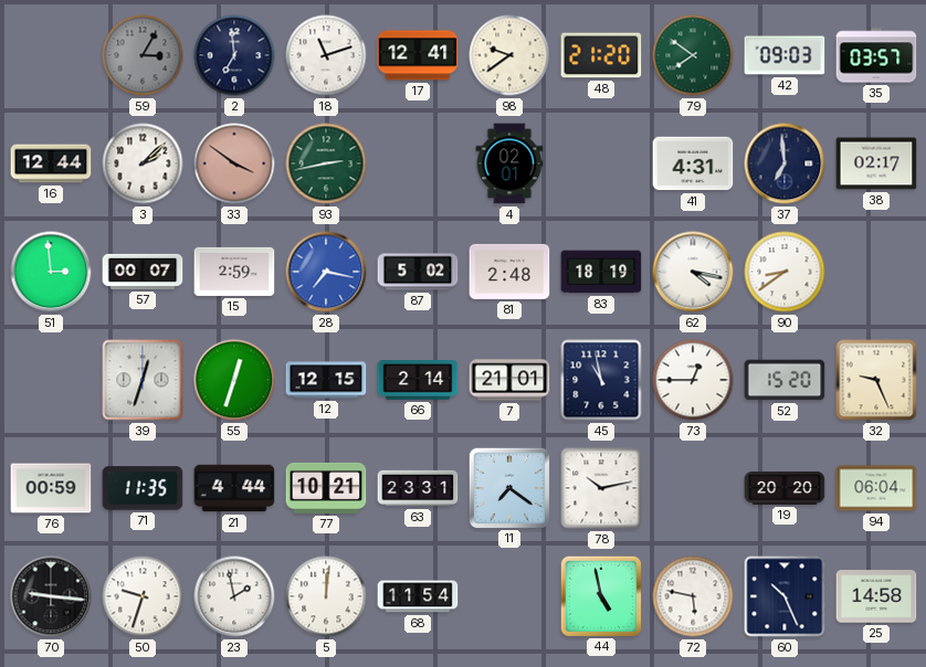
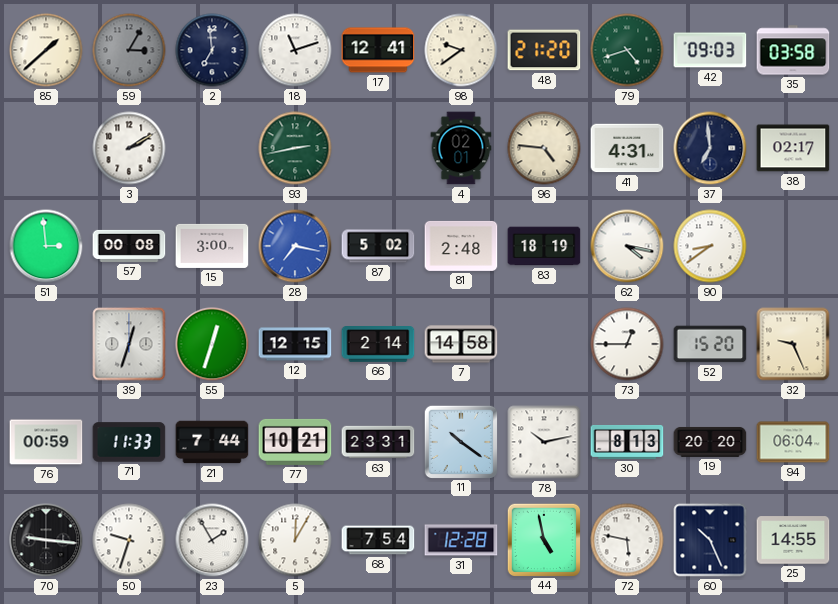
85: none -> 1:38
79: 7:51 -> 4:42
35: 03:57 -> 03:58
16: 12:44 -> none
3: 2:08 -> 2:10
33: 3:51 -> none
96: none -> 4:46
57: 00:07 -> 00:08
15: 2:59 -> 3:00
7: 21:01 -> 14:58
45: 10:58 -> none
71: 11:35 -> 11:33
21: 4:44 -> 7:44
11: 7:21 -> 10:21
30: none -> 8:13
23: 1:58 -> 1:55
5: 12:01 -> 12:05
68: 11:54 -> 7:54
31: none -> 12:28
25: 14:58 -> 14:55
